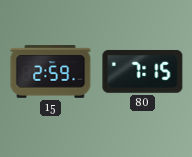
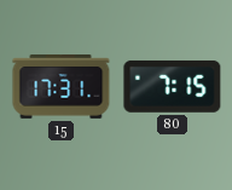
15: 2:59 -> 17:31
